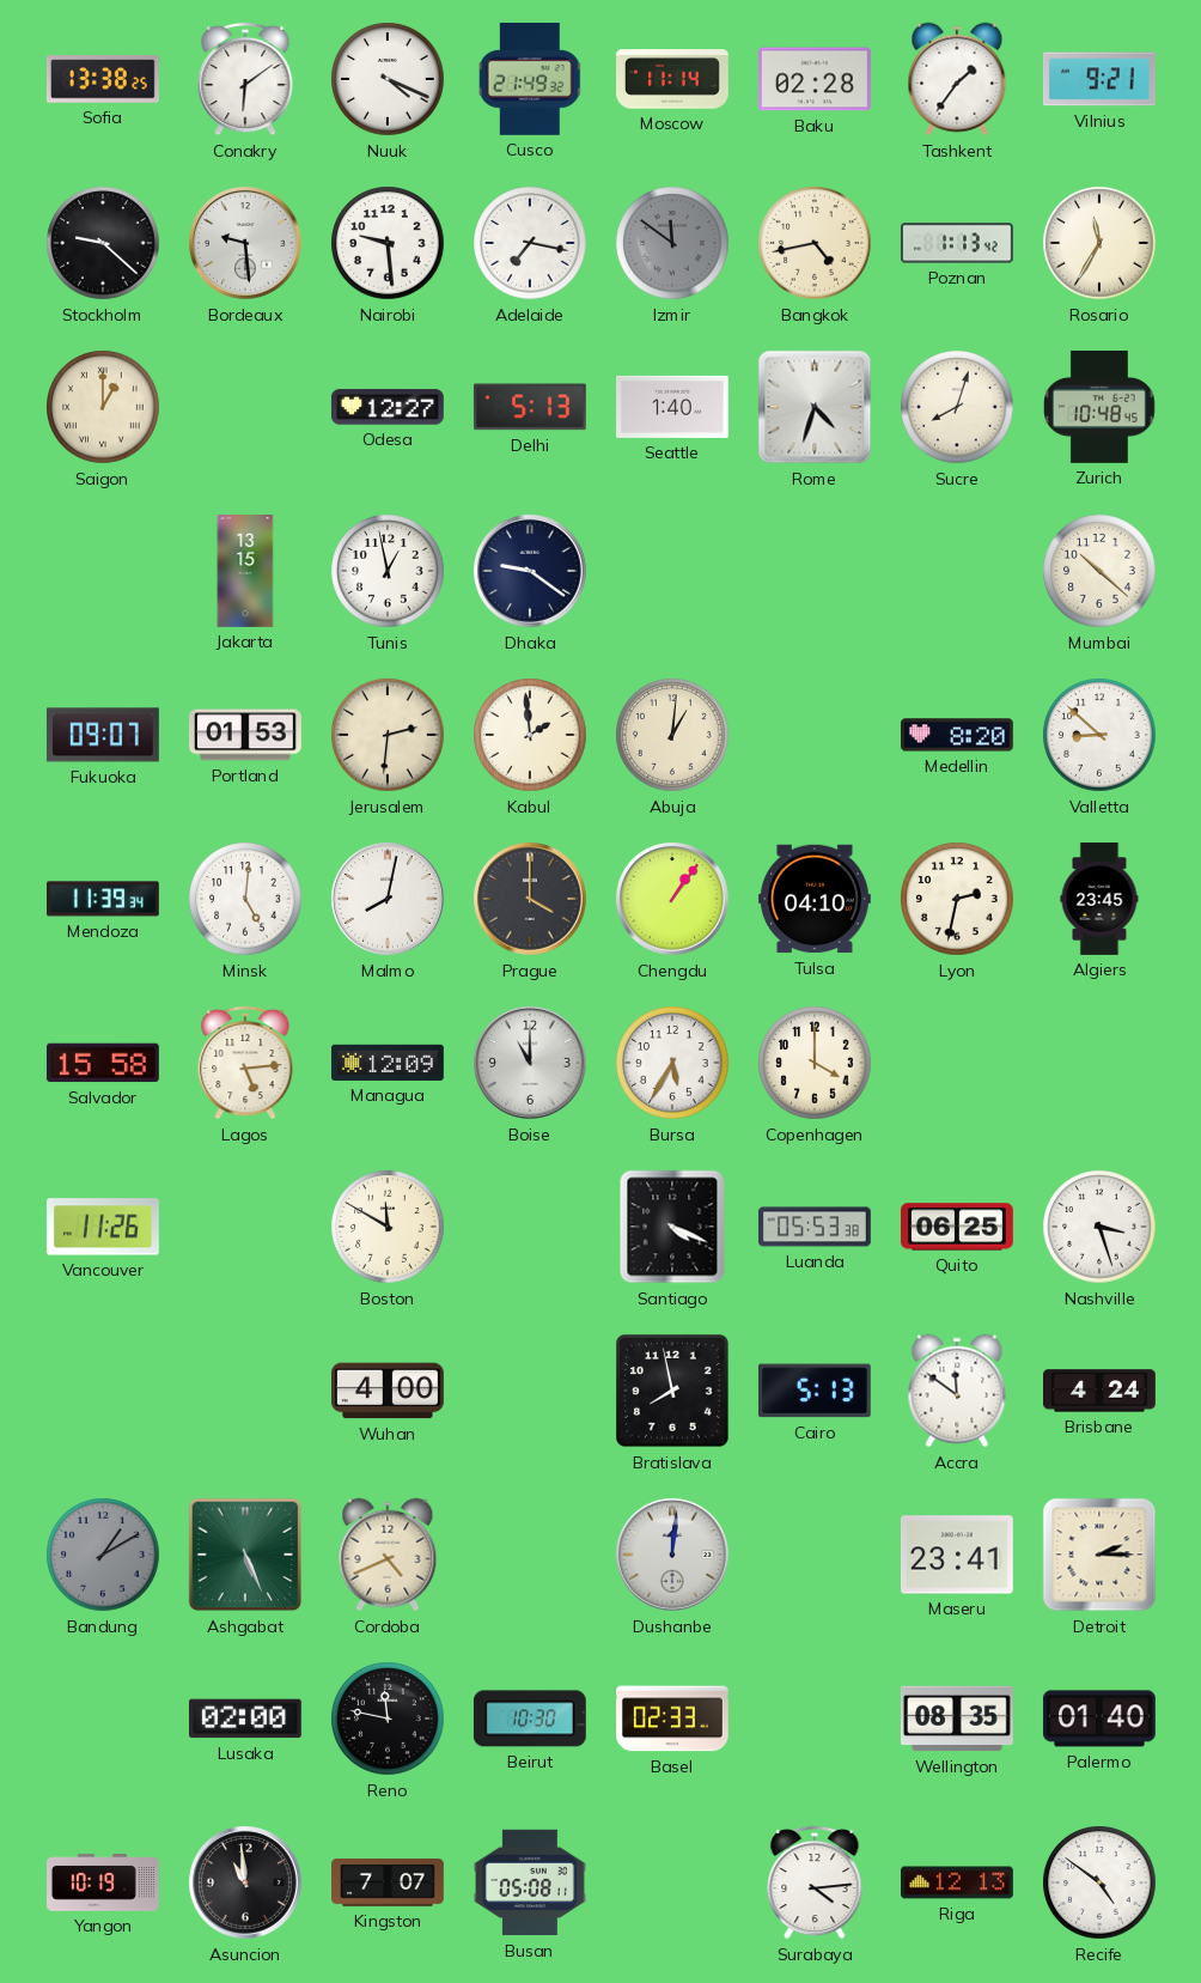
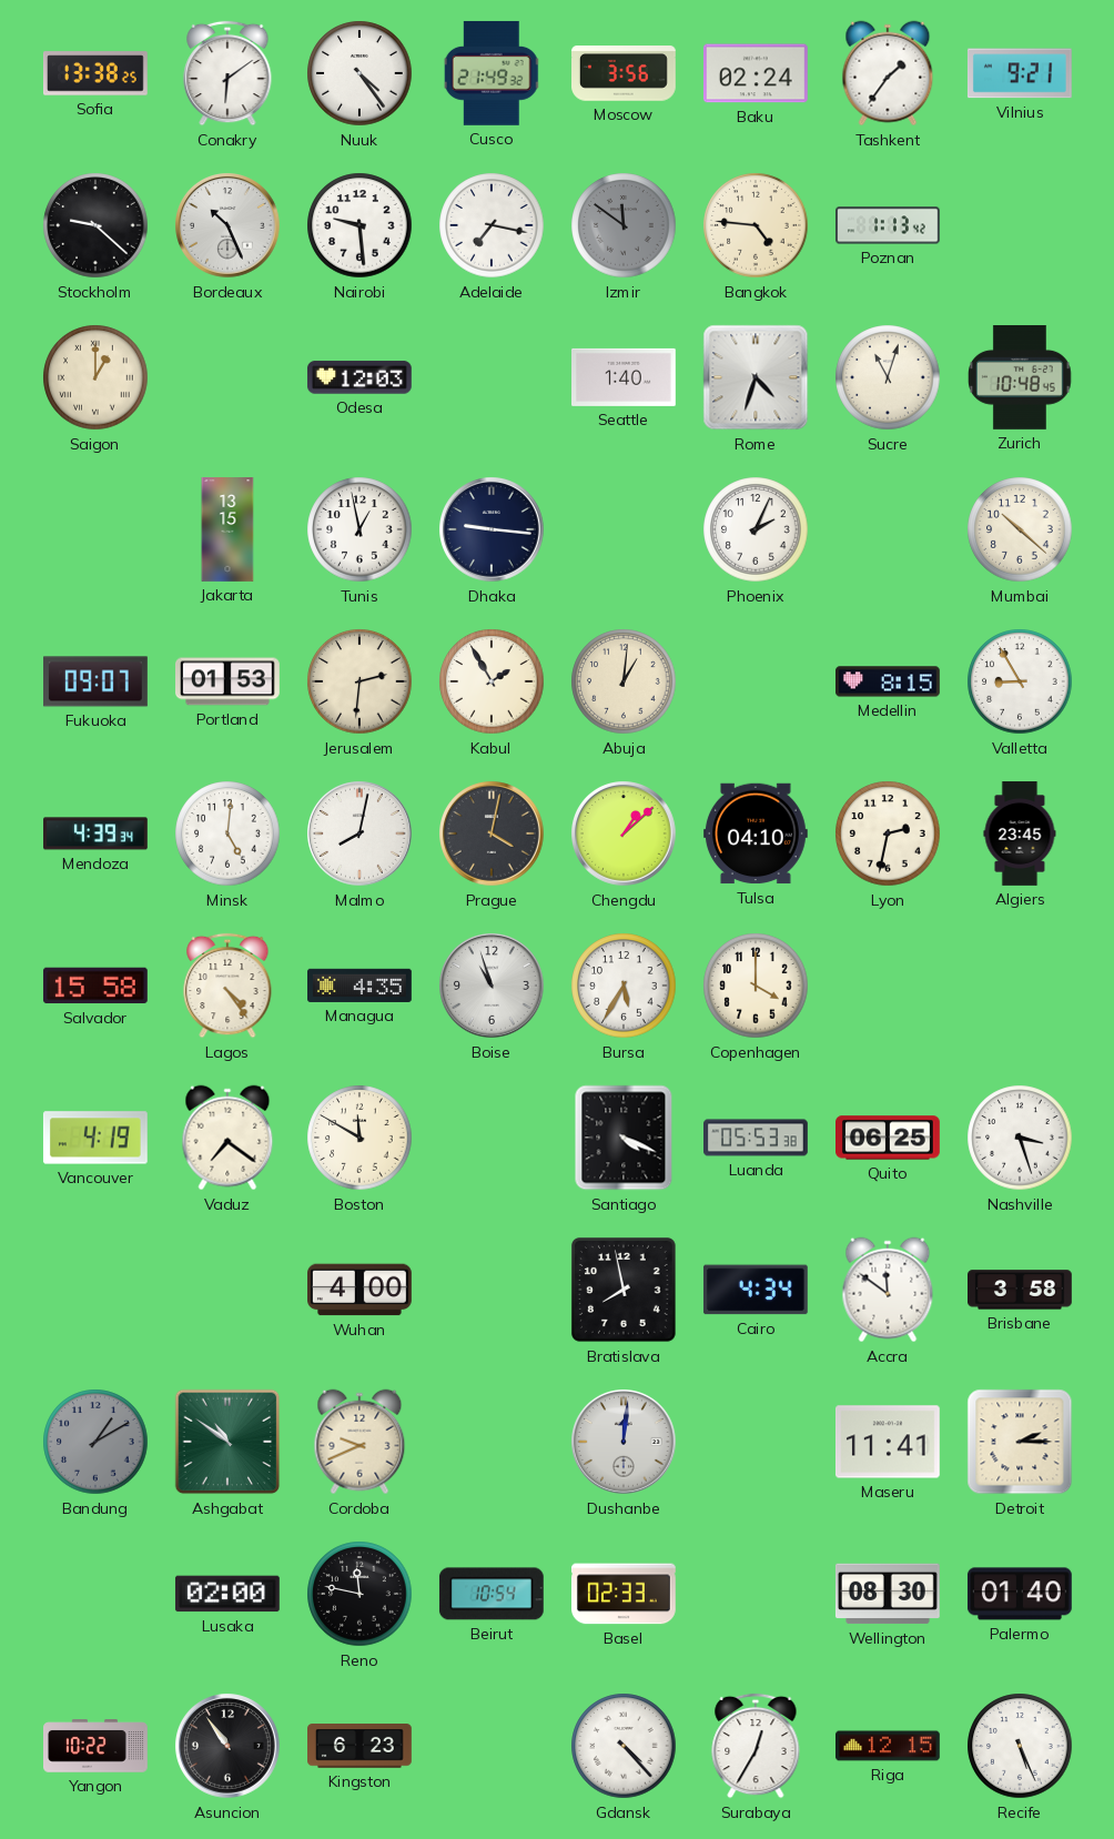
Nuuk: 4:19 -> 4:24
Moscow: 11:14 -> 3:56
Baku: 02:28 -> 02:24
Bordeaux: 9:29 -> 10:26
Bangkok: 4:43 -> 4:46
Rosario: 11:35 -> none
Odesa: 12:27 -> 12:03
Delhi: 5:13 -> none
Sucre: 8:03 -> 11:03
Dhaka: 9:21 -> 9:16
Phoenix: none -> 2:04
Kabul: 1:59 -> 1:55
Medellin: 8:20 -> 8:15
Valletta: 8:52 -> 8:55
Mendoza: 11:39 -> 4:39
Prague: 4:00 -> 4:02
Chengdu: 1:06 -> 1:08
Lagos: 5:14 -> 4:24
Managua: 12:09 -> 4:35
Boise: 11:00 -> 10:57
Vancouver: 11:26 -> 4:19
Vaduz: none -> 7:21
Cairo: 5:13 -> 4:34
Brisbane: 4:24 -> 3:58
Ashgabat: 5:26 -> 10:51
Cordoba: 4:41 -> 9:41
Maseru: 23:41 -> 11:41
Beirut: 10:30 -> 10:54
Wellington: 08:35 -> 08:30
Yangon: 10:19 -> 10:22
Asuncion: 10:59 -> 10:54
Kingston: 7:07 -> 6:23
Busan: 05:08 -> none
Gdansk: none -> 4:23
Surabaya: 4:14 -> 12:35
Riga: 12:13 -> 12:15
Recife: 4:51 -> 5:26
